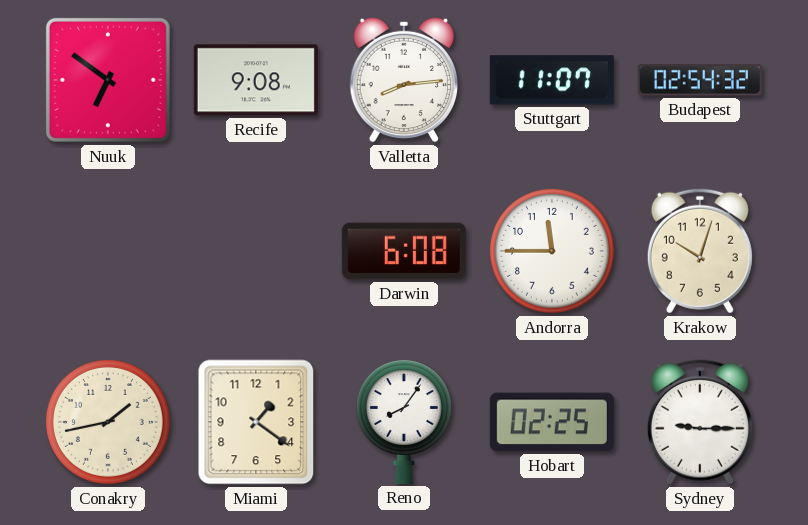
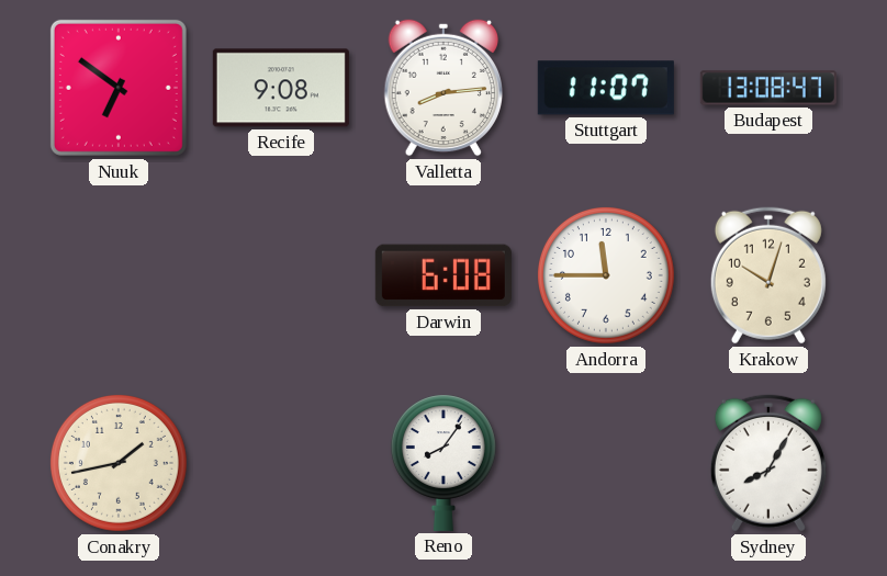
Budapest: 02:54 -> 13:08
Miami: 1:21 -> none
Hobart: 02:25 -> none
Sydney: 9:15 -> 8:05
